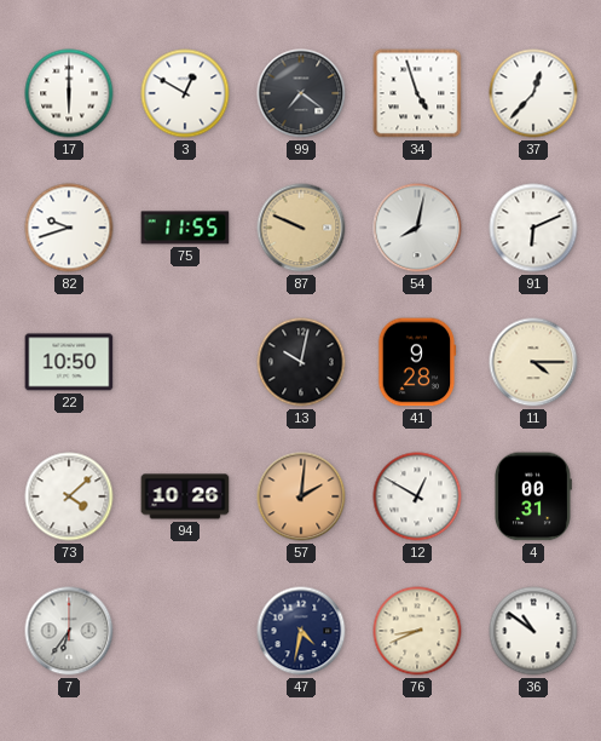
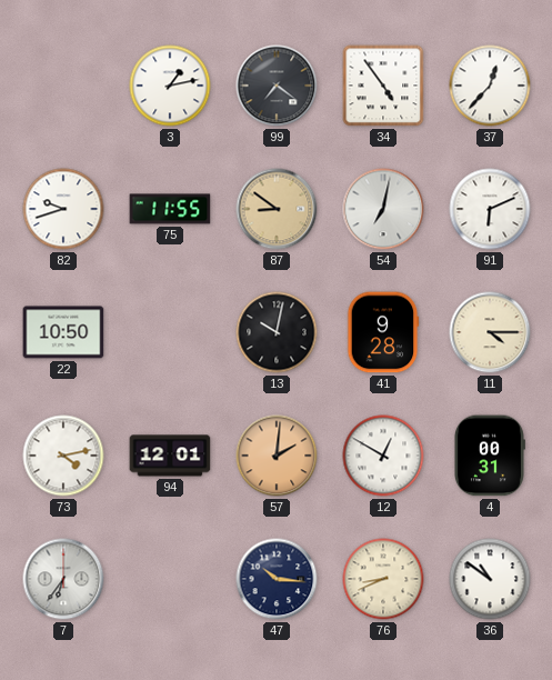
17: 6:00 -> none
3: 12:50 -> 1:13
34: 4:57 -> 4:54
87: 9:49 -> 8:51
54: 8:02 -> 7:02
73: 4:08 -> 4:13
94: 10:26 -> 12:01
47: 4:32 -> 10:16
